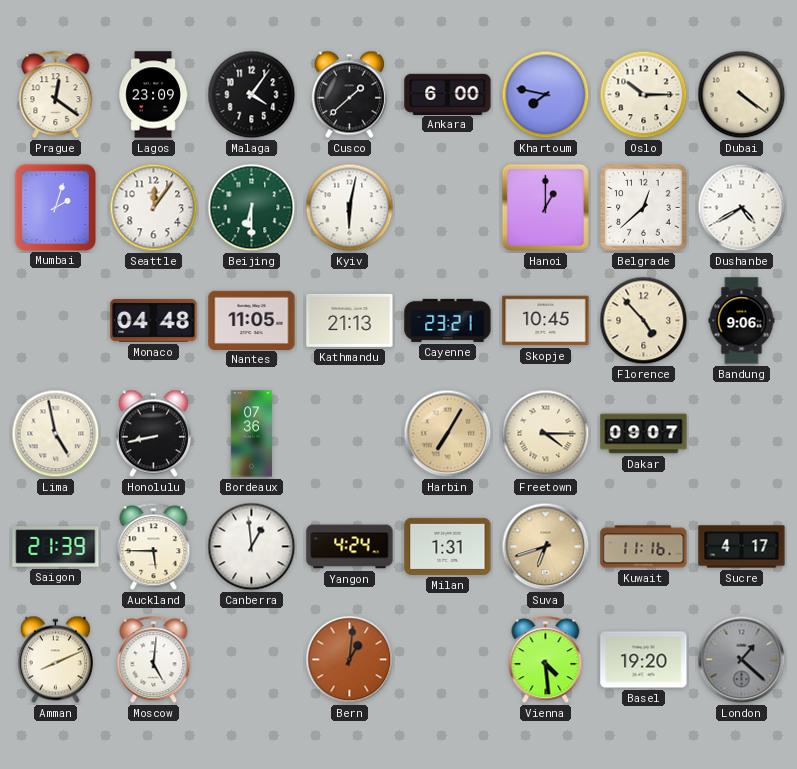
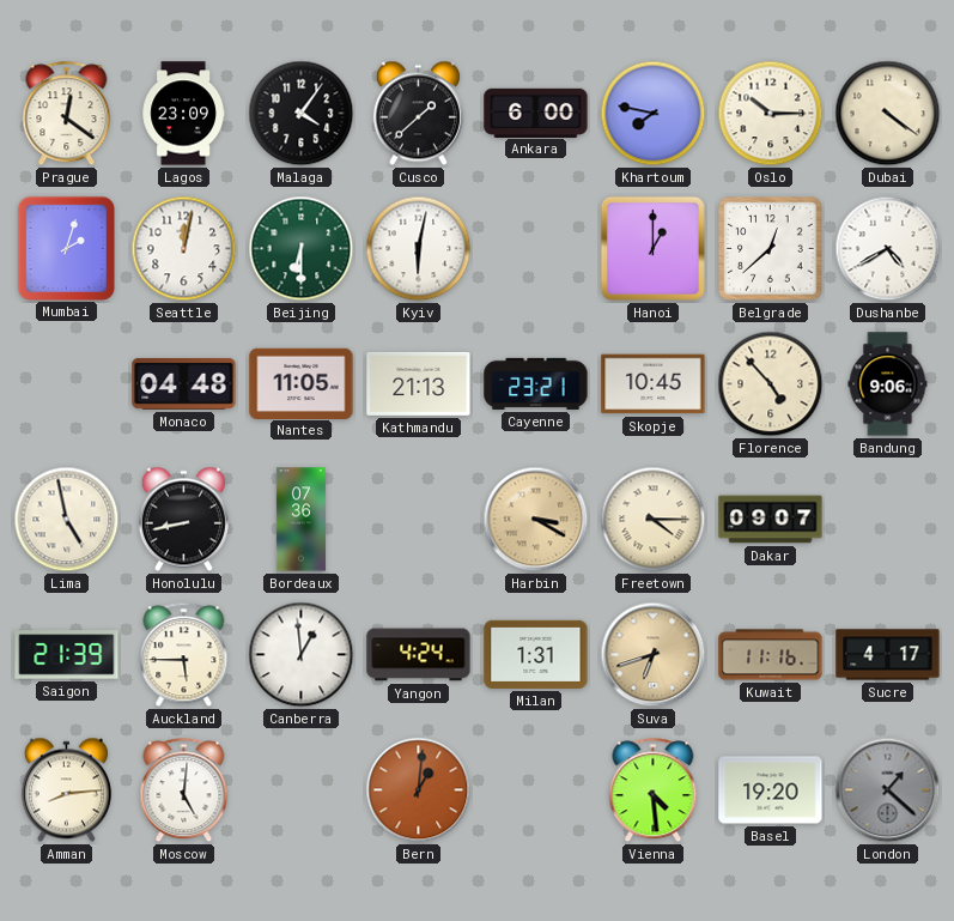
Seattle: 12:06 -> 12:02
Harbin: 7:05 -> 3:20
Amman: 8:11 -> 8:14
